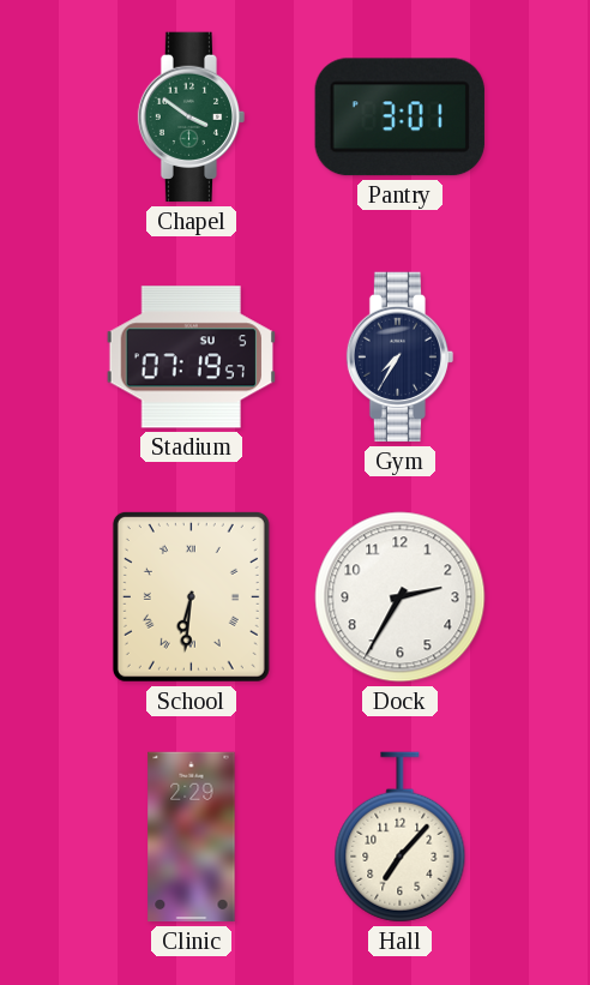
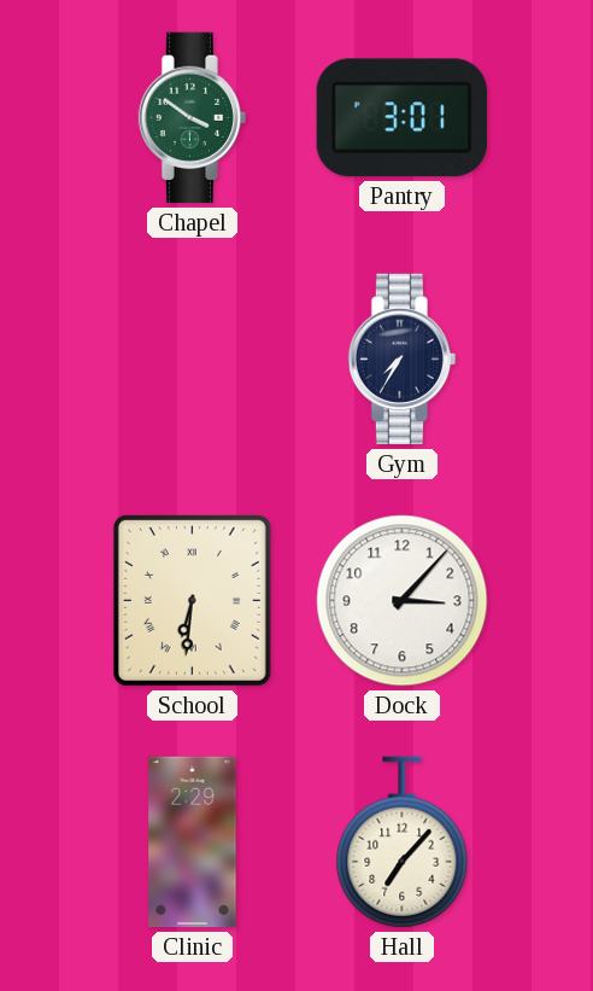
Stadium: 07:19 -> none
Dock: 2:35 -> 3:07
